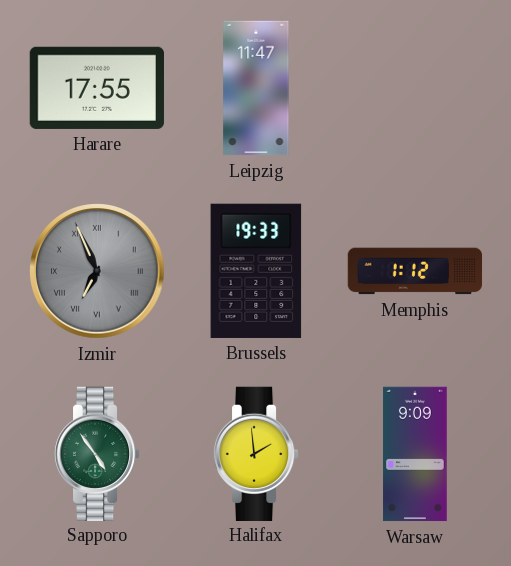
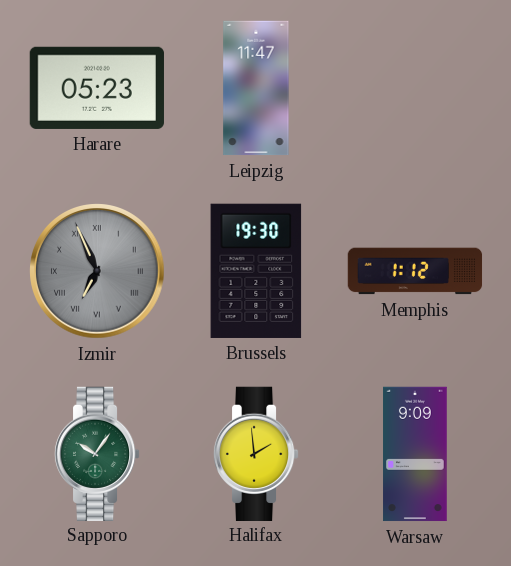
Harare: 17:55 -> 05:23
Brussels: 19:33 -> 19:30
Sapporo: 4:54 -> 10:06
